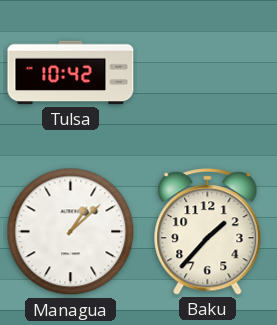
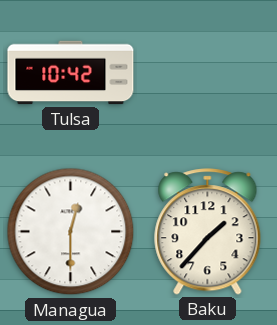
Managua: 1:08 -> 12:30
